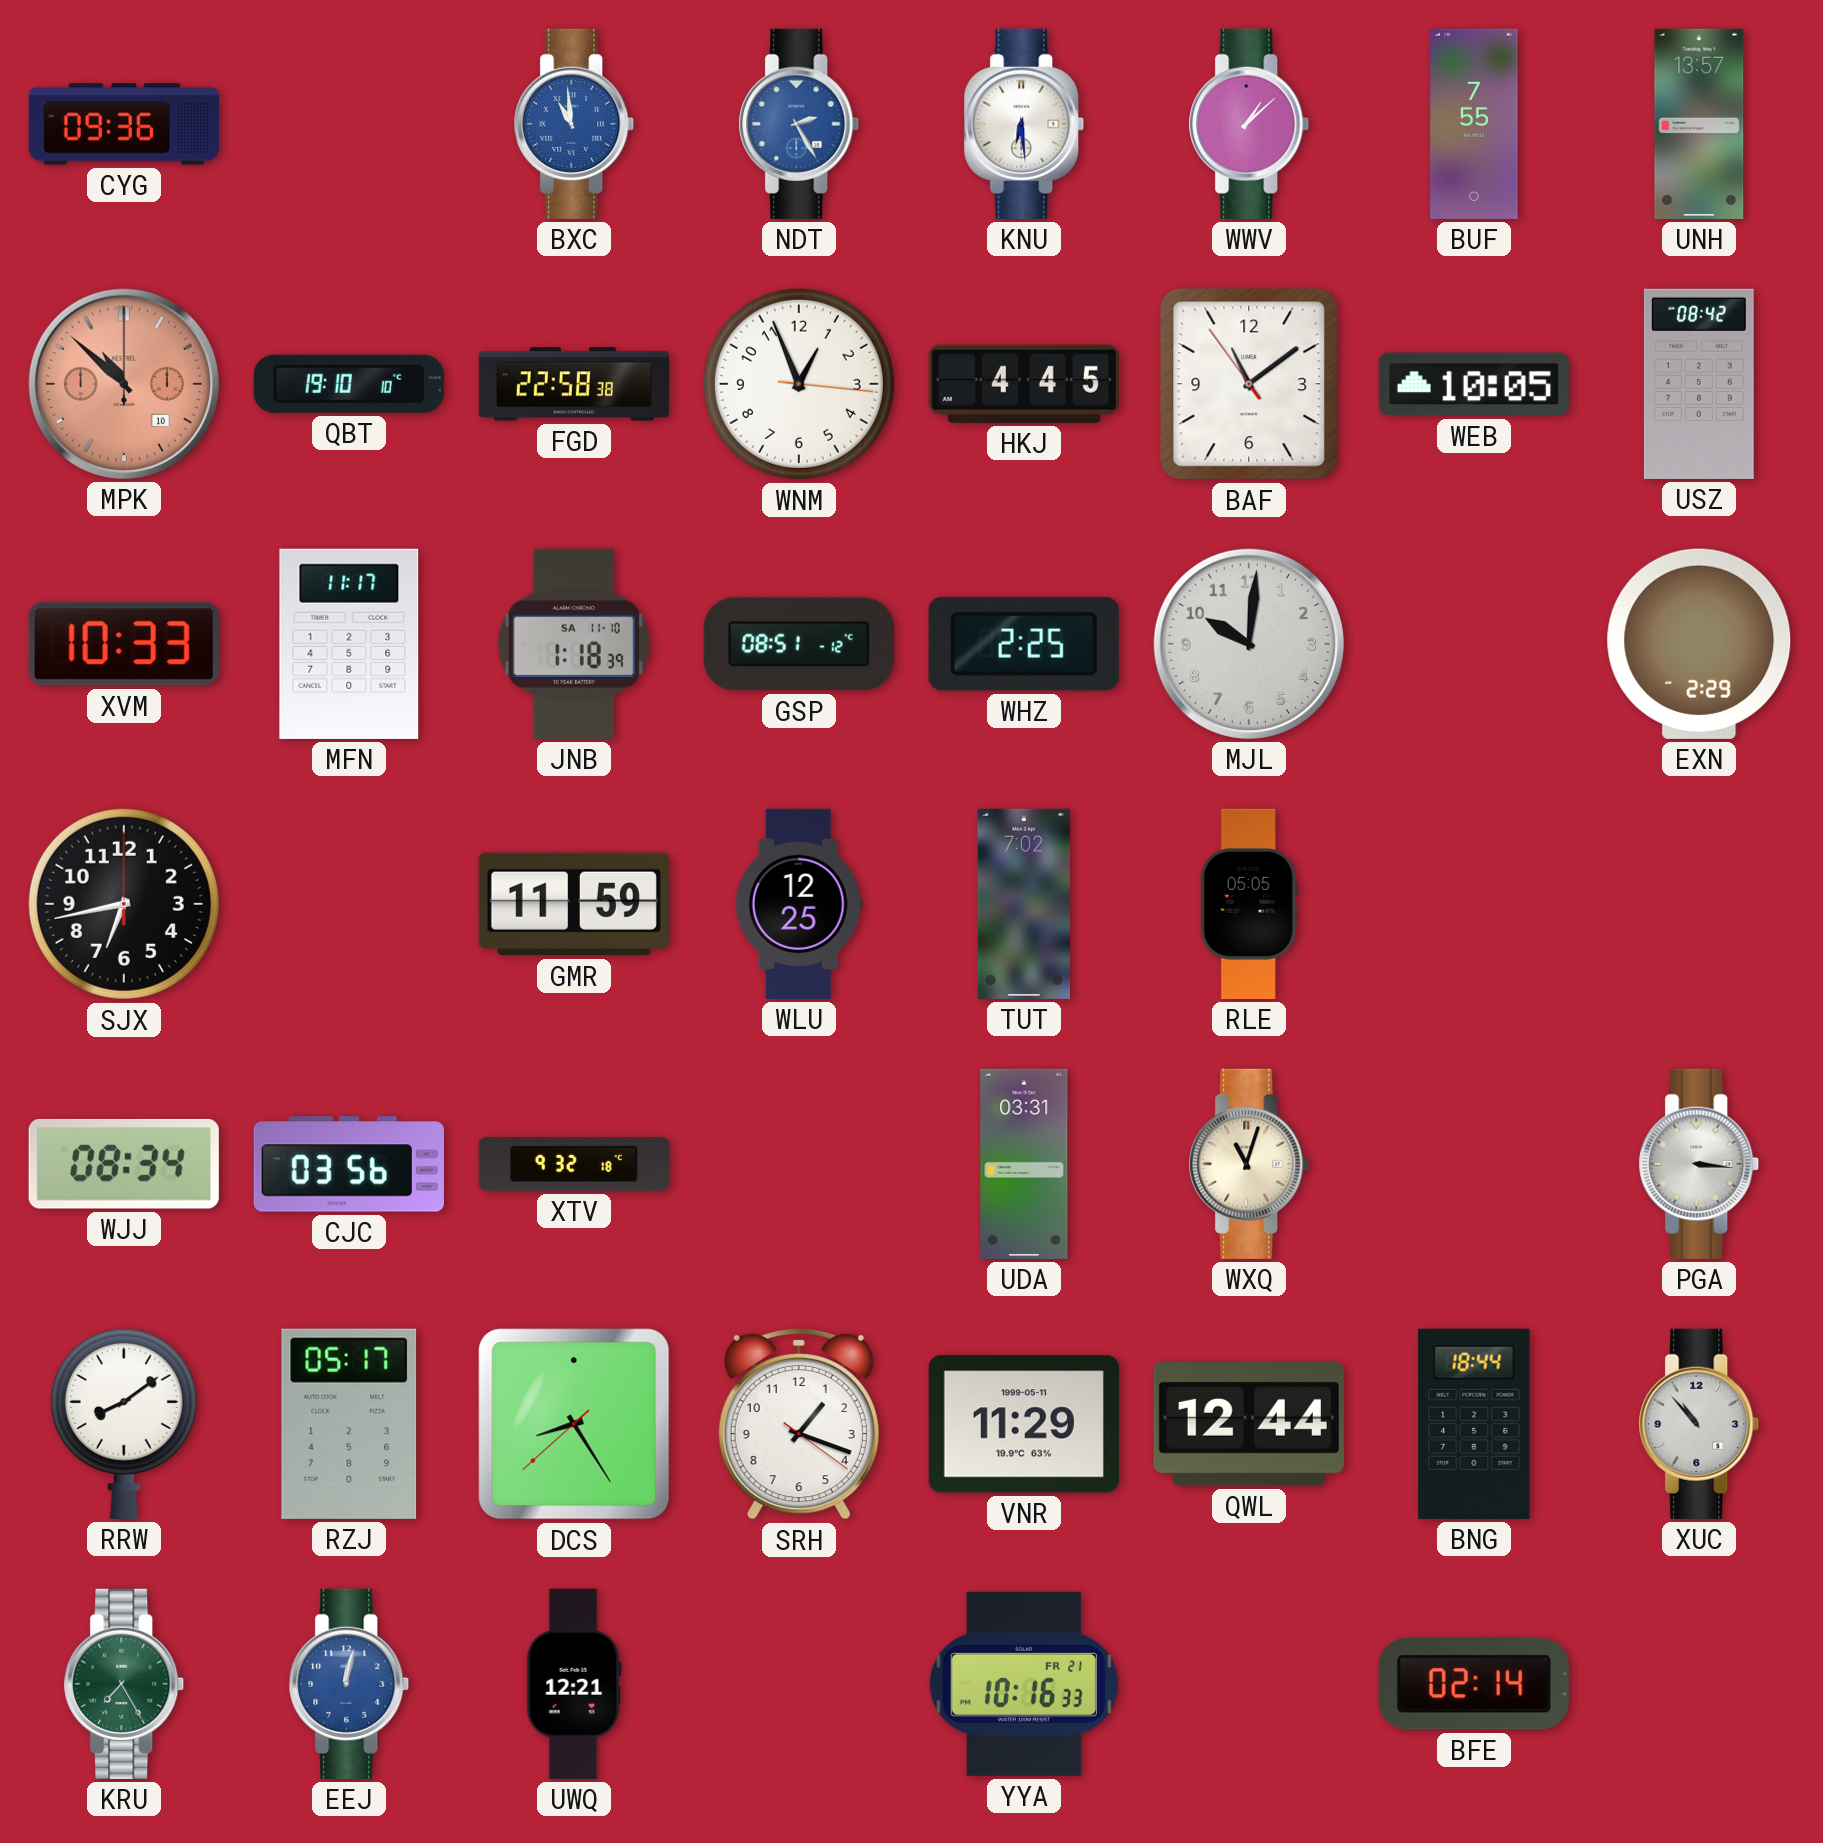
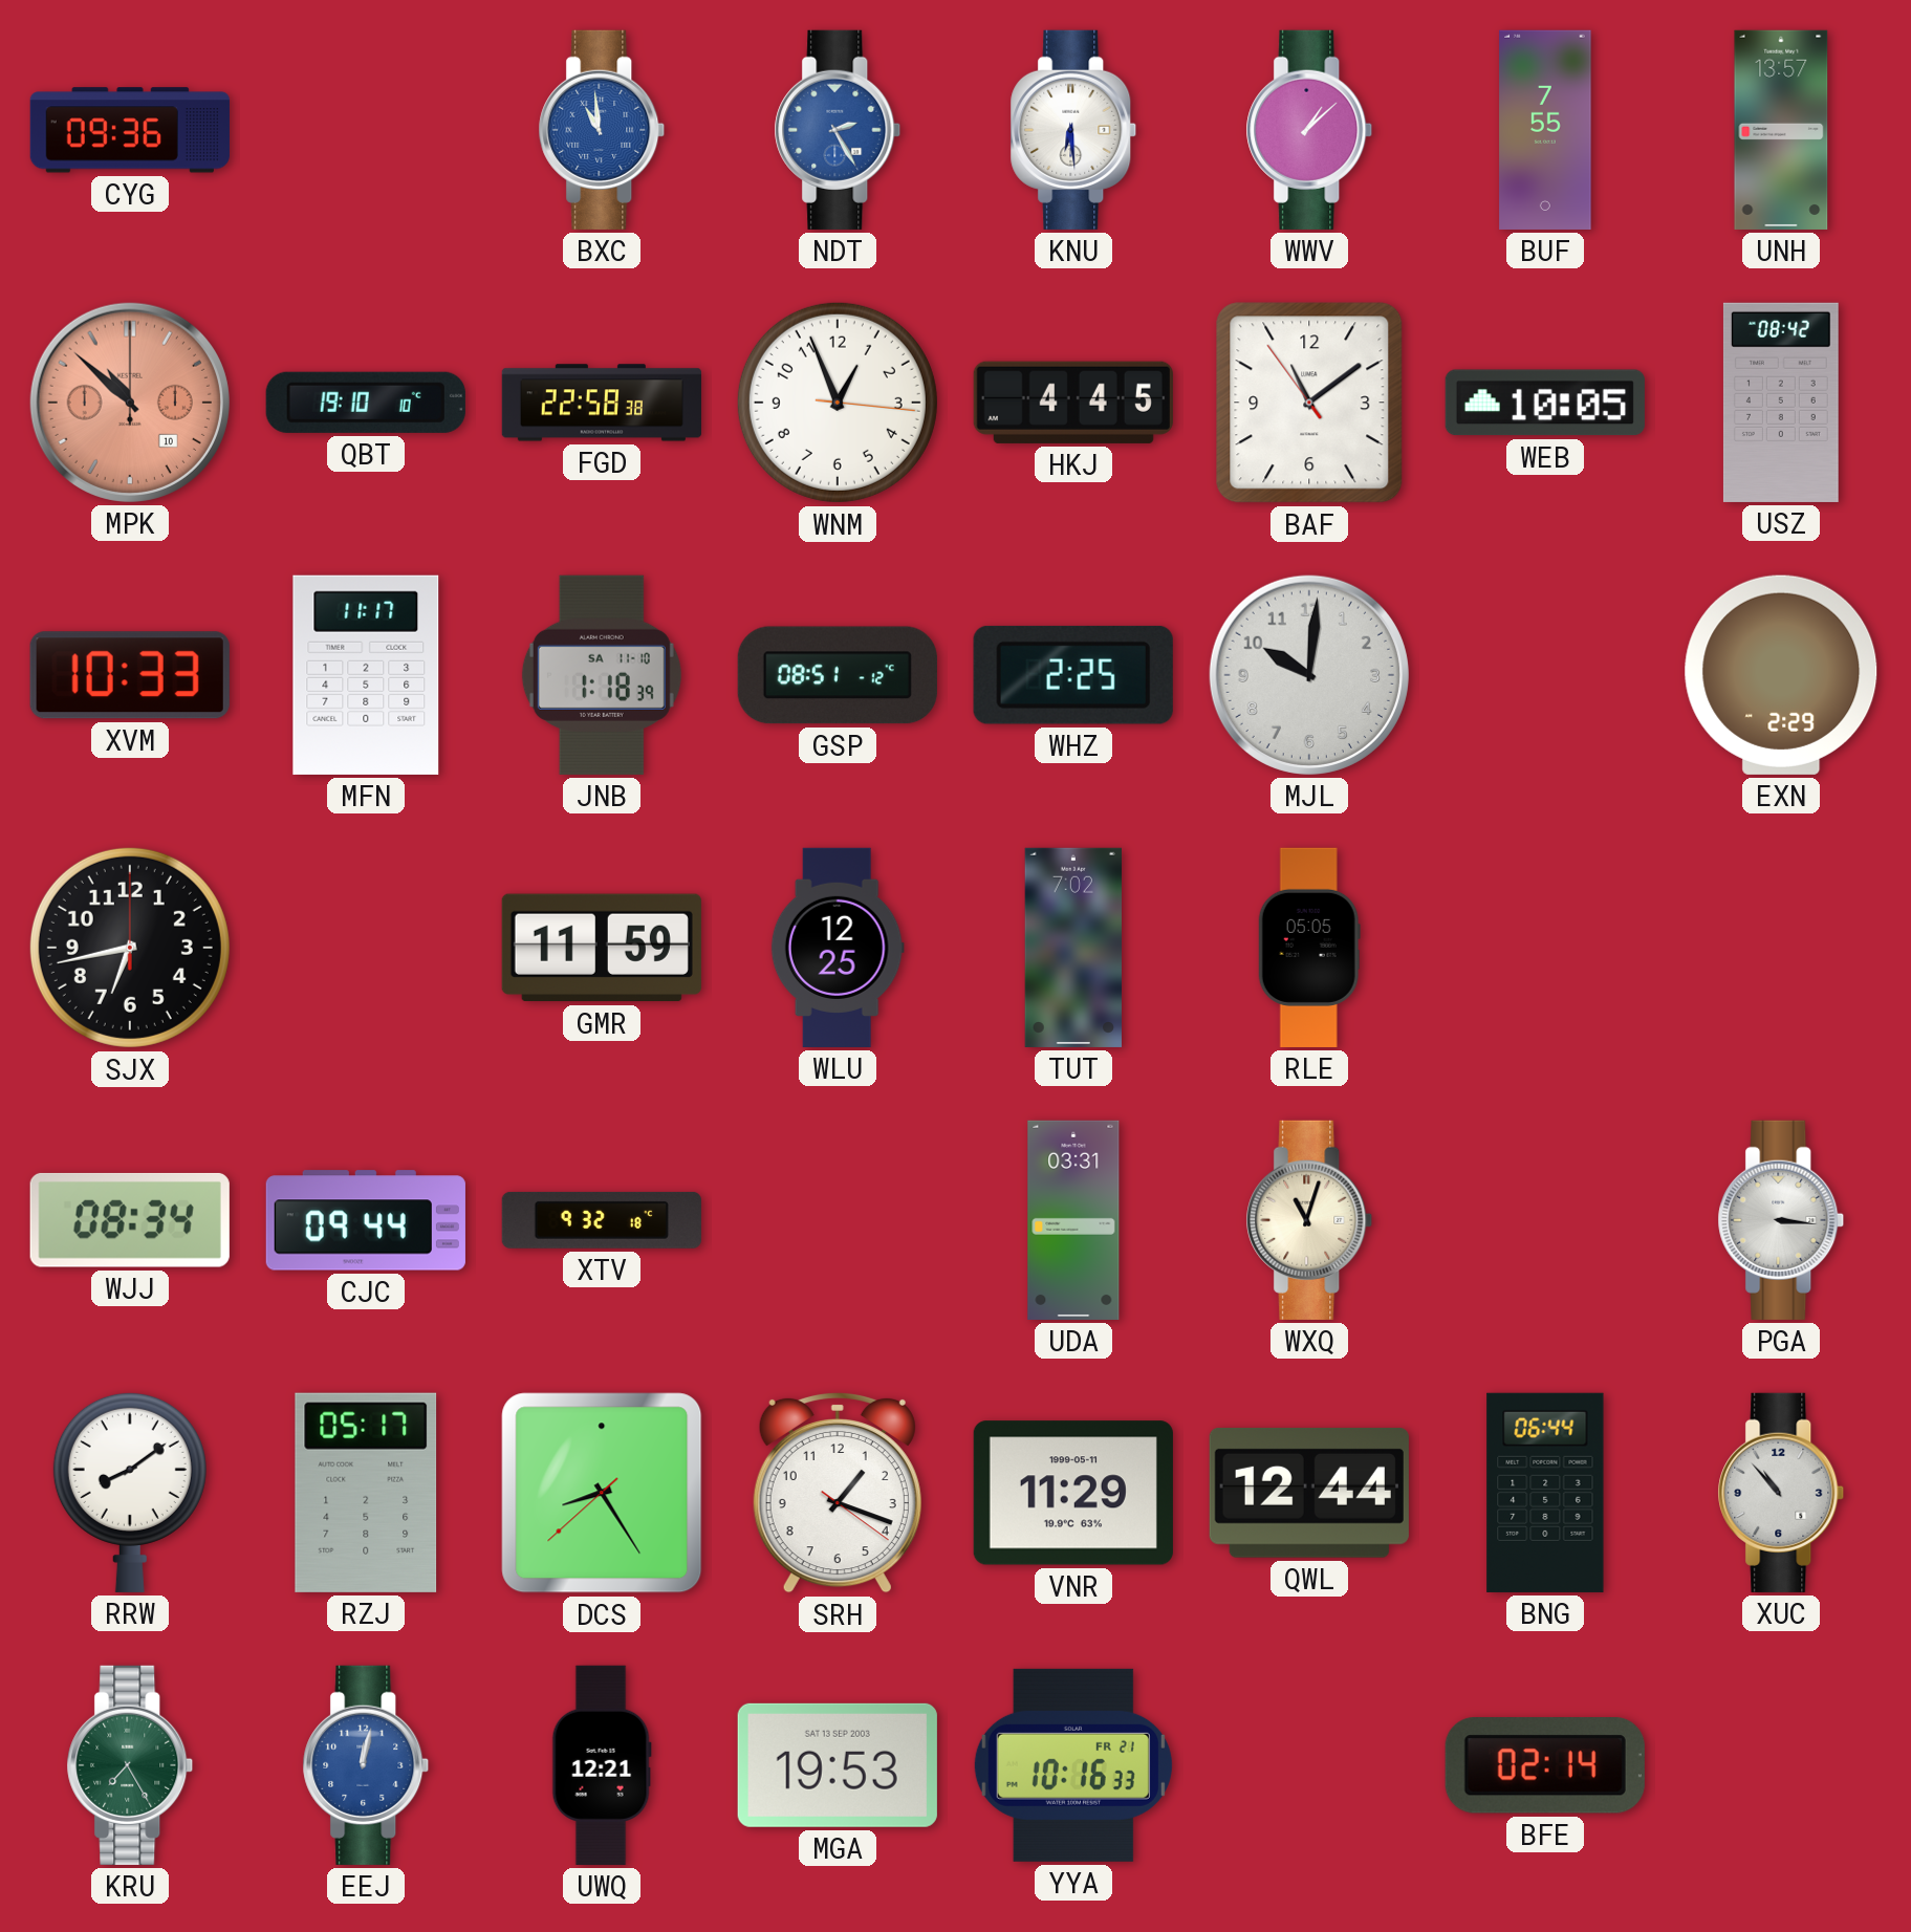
CJC: 03:56 -> 09:44
BNG: 18:44 -> 06:44
MGA: none -> 19:53
